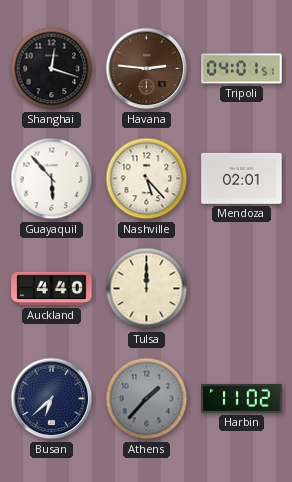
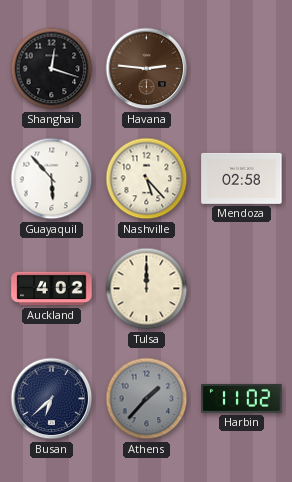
Tripoli: 04:01 -> none
Mendoza: 02:01 -> 02:58
Auckland: 4:40 -> 4:02
